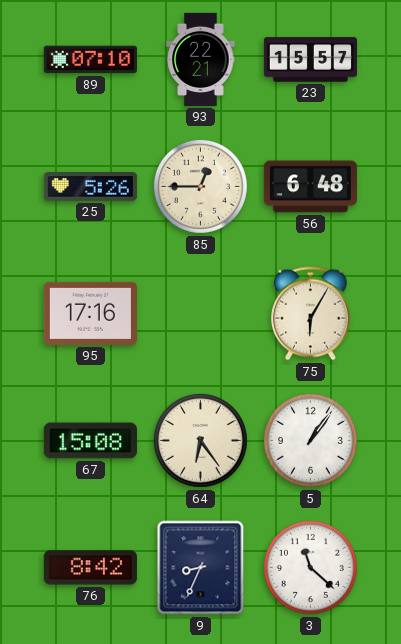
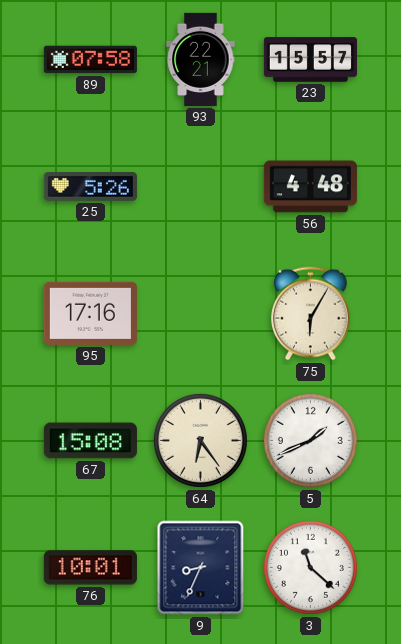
89: 07:10 -> 07:58
85: 12:45 -> none
56: 6:48 -> 4:48
5: 1:06 -> 1:41
76: 8:42 -> 10:01
